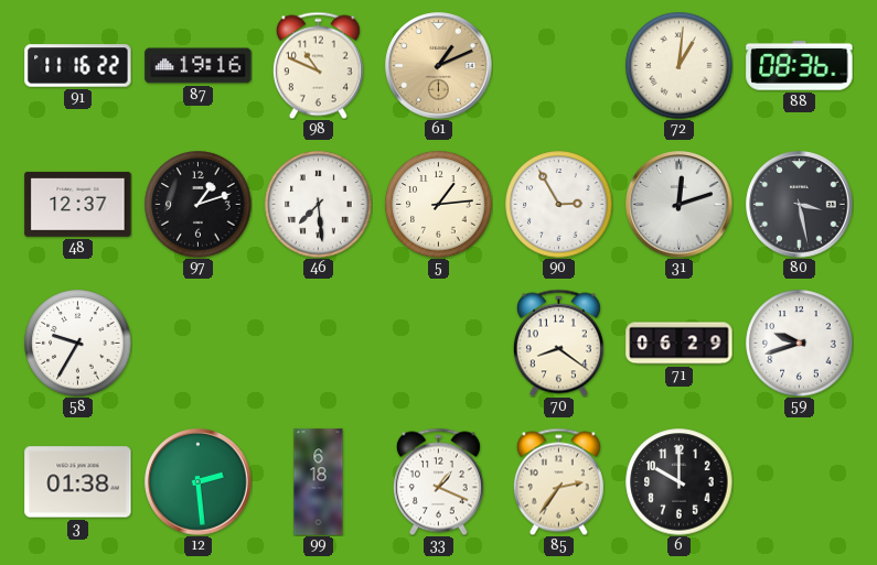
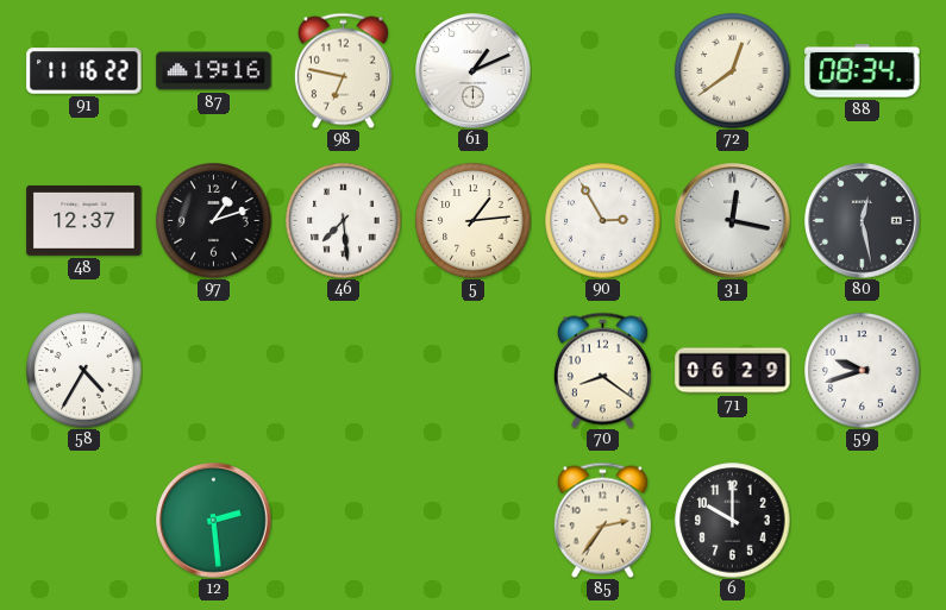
98: 10:49 -> 6:47
61 dial: champagne -> white
72: 1:01 -> 12:39
88: 08:36 -> 08:34
31: 12:12 -> 12:17
80: 3:28 -> 12:28
58: 9:35 -> 4:35
3: 01:38 -> none
99: 6:18 -> none
33: 1:19 -> none
